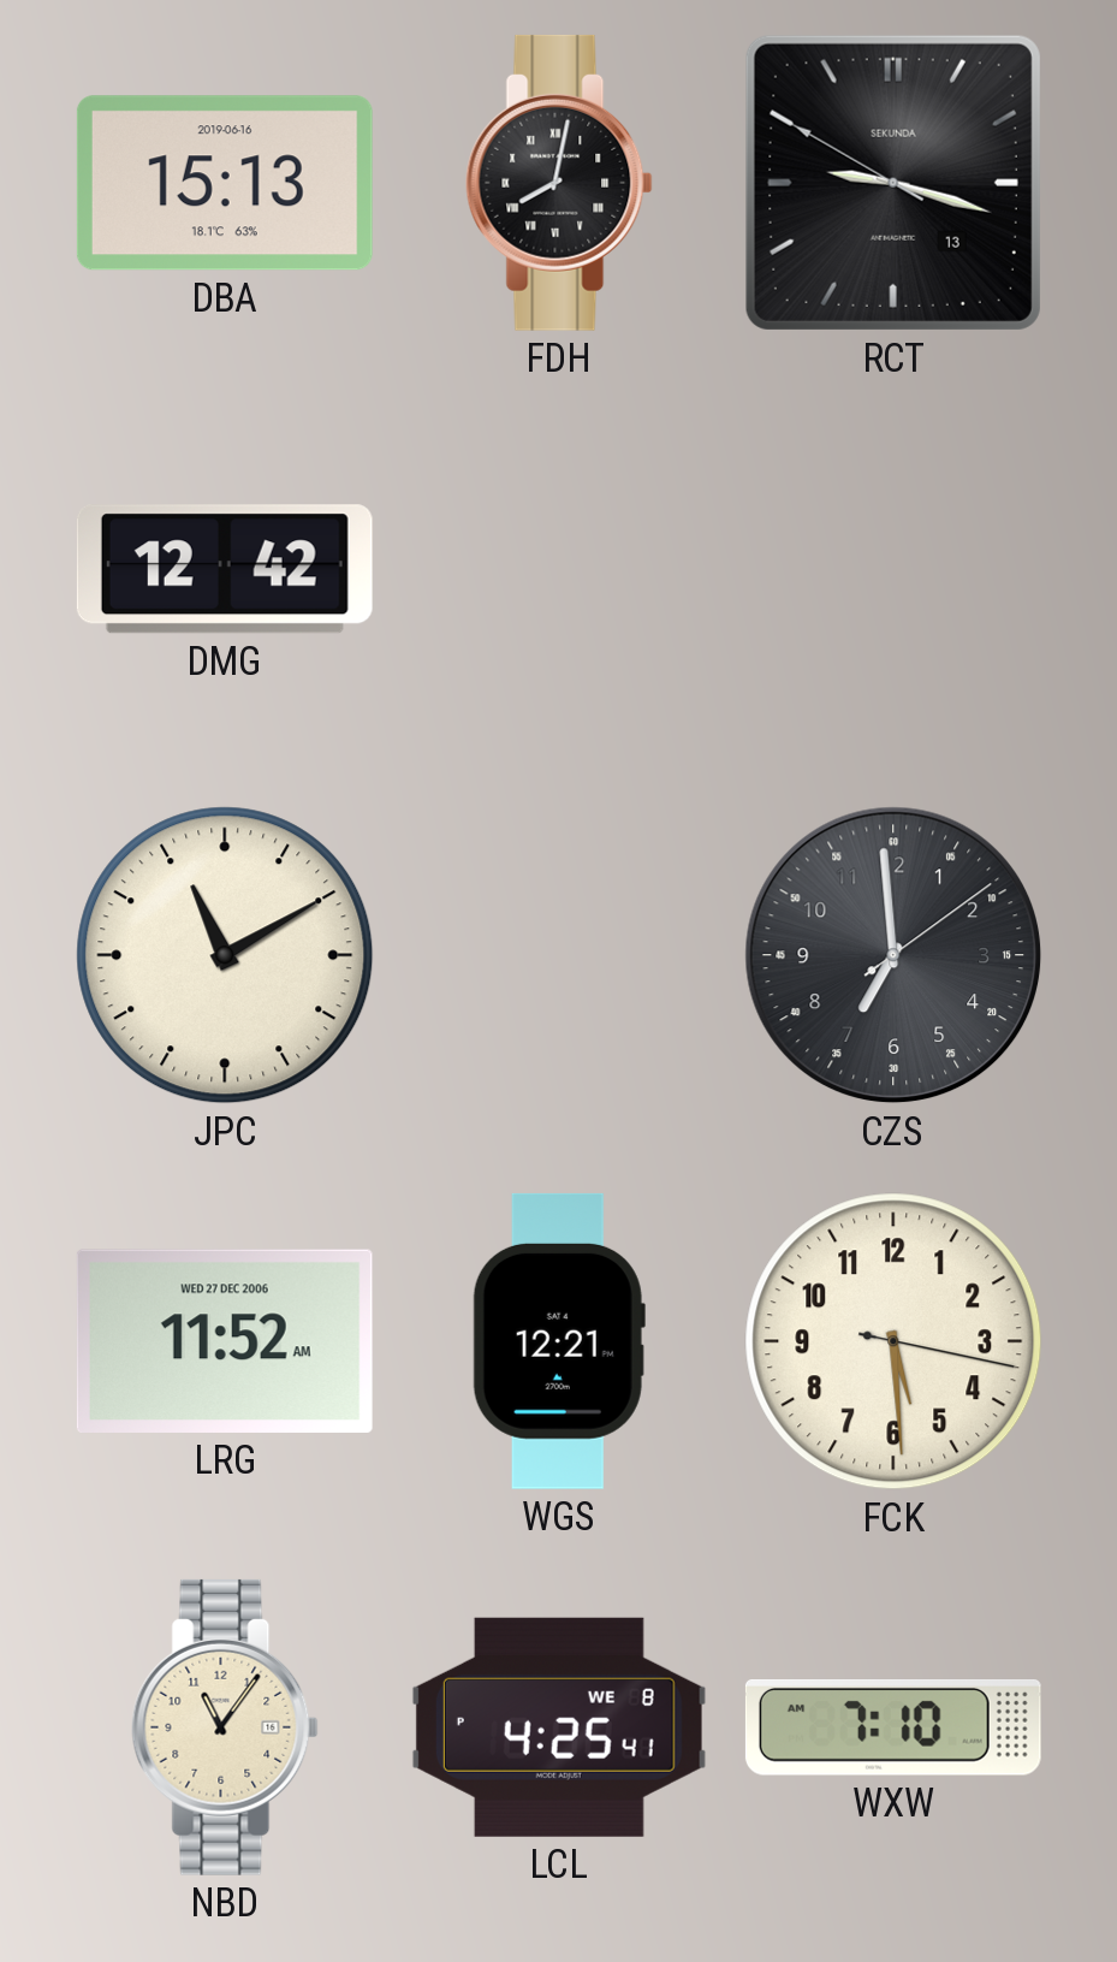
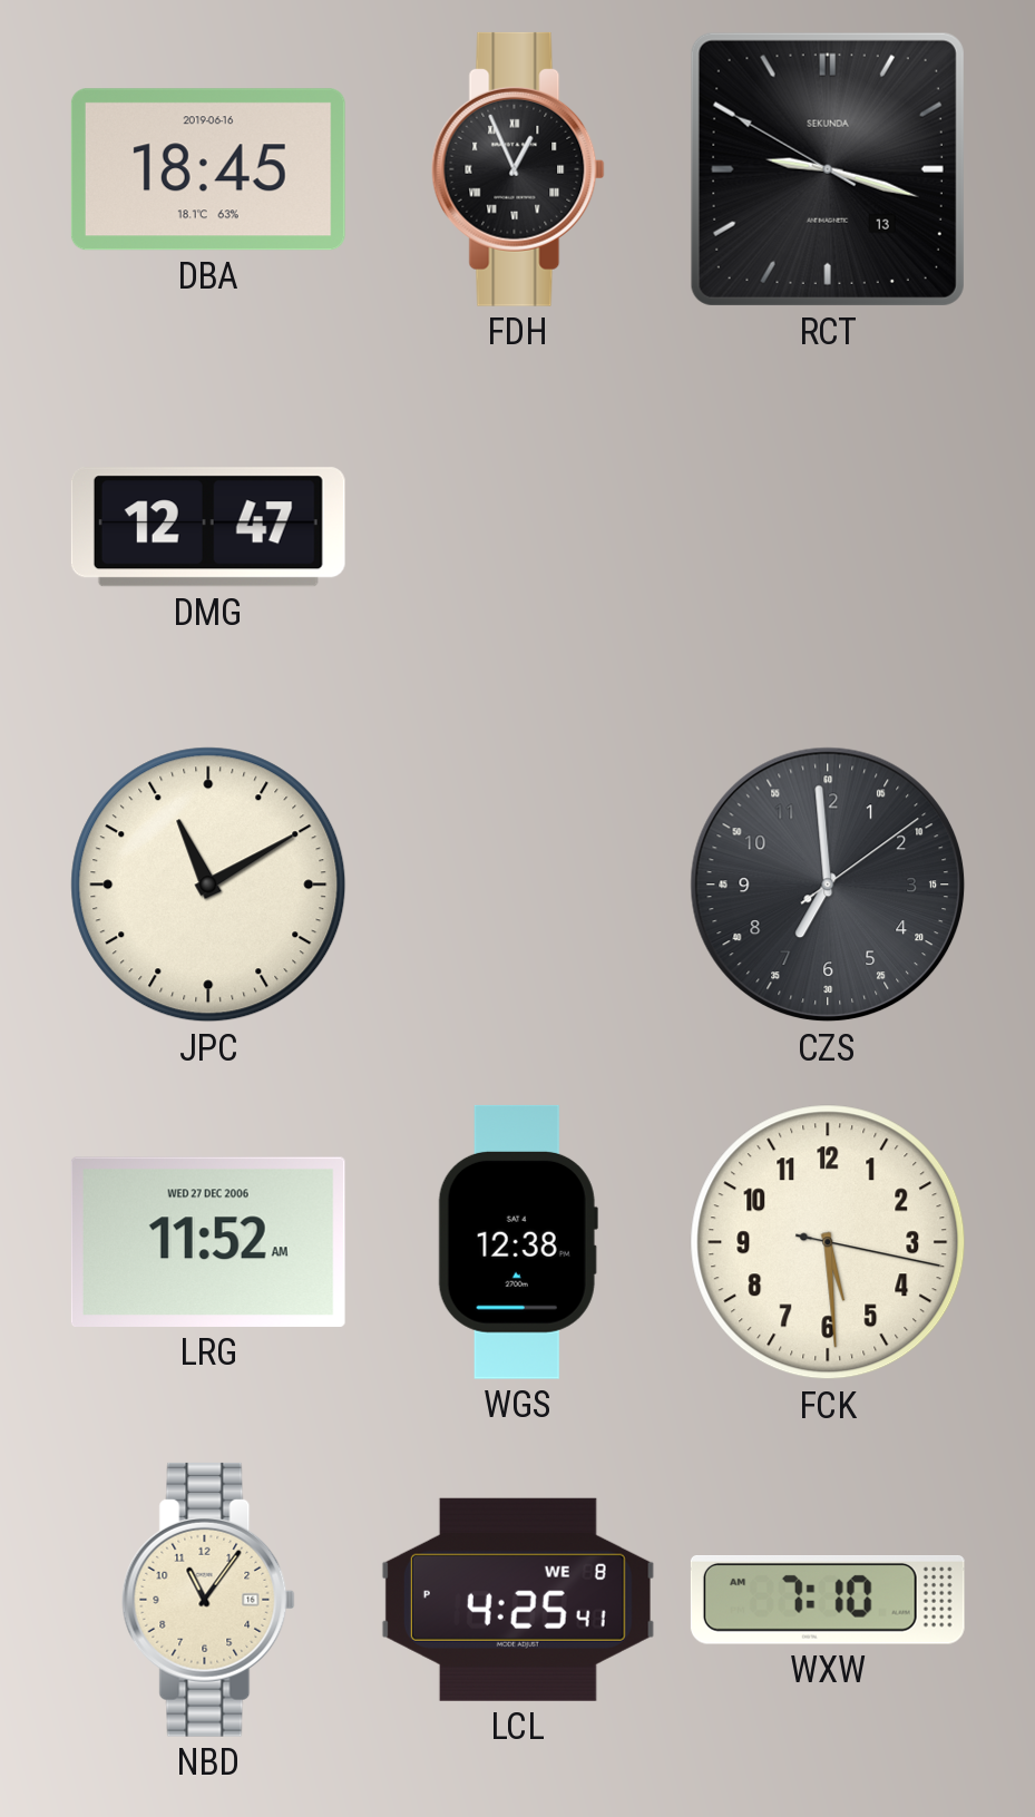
DBA: 15:13 -> 18:45
FDH: 8:02 -> 12:56
DMG: 12:42 -> 12:47
WGS: 12:21 -> 12:38
